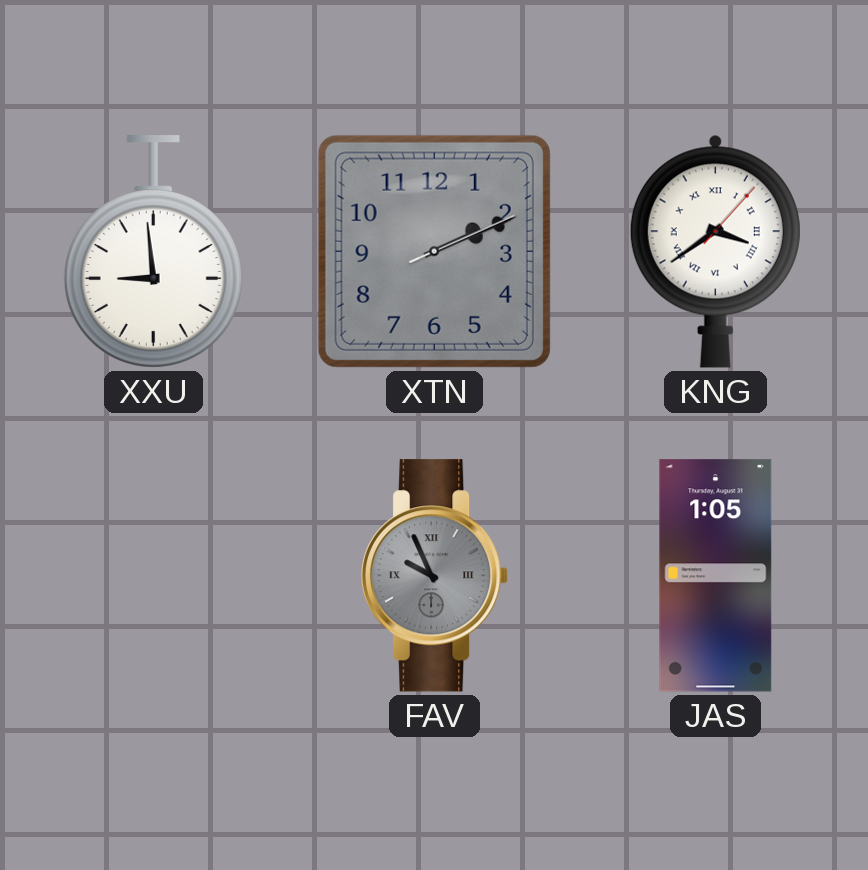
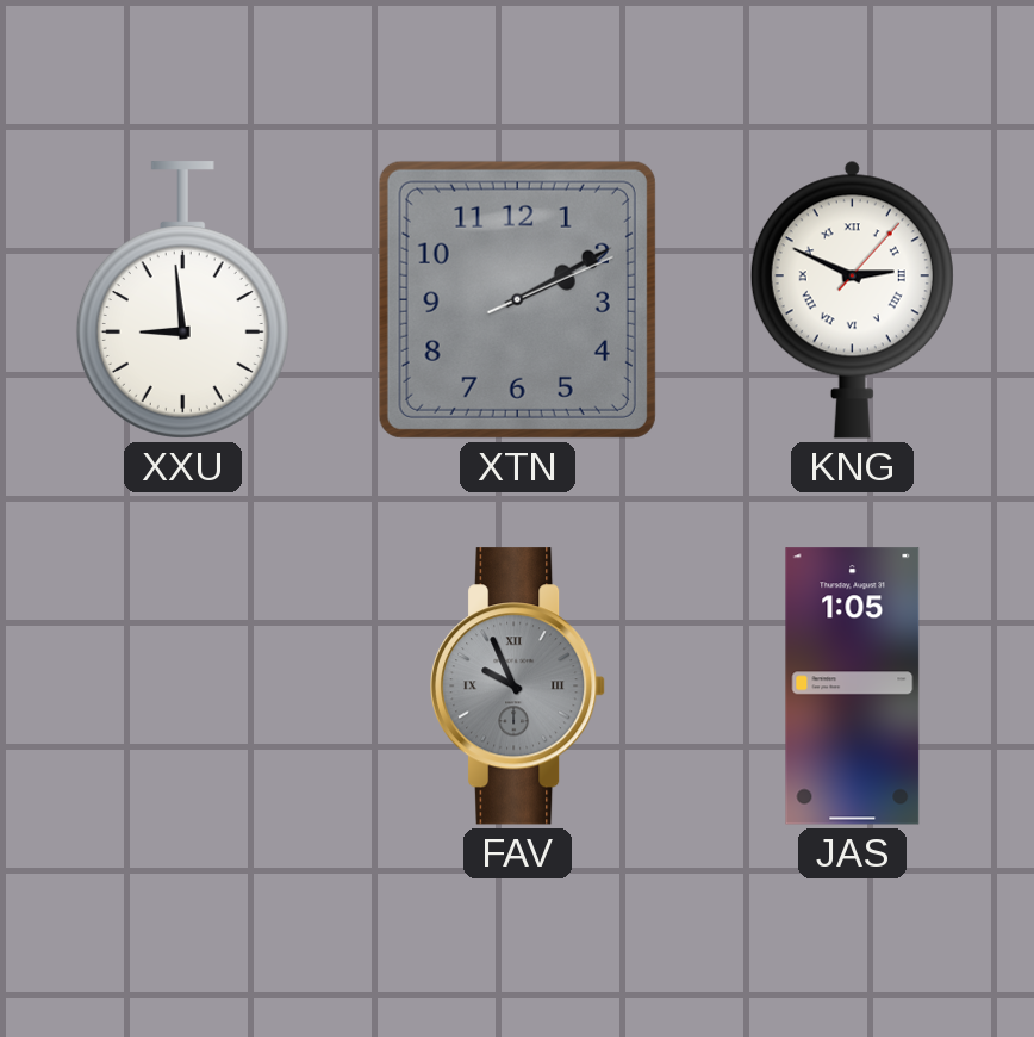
XTN: 2:11 -> 2:10
KNG: 3:39 -> 2:49
